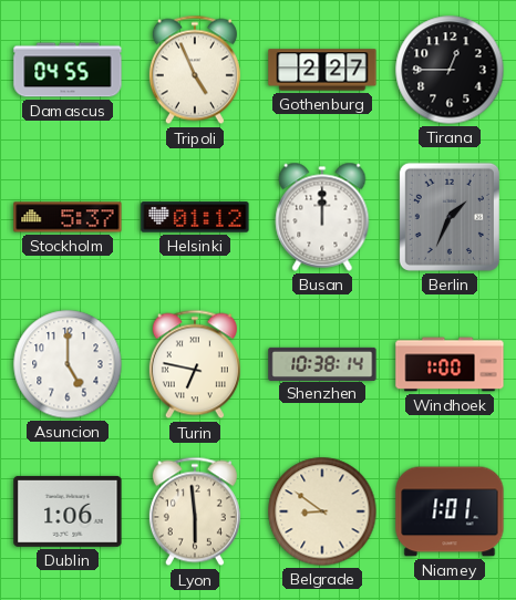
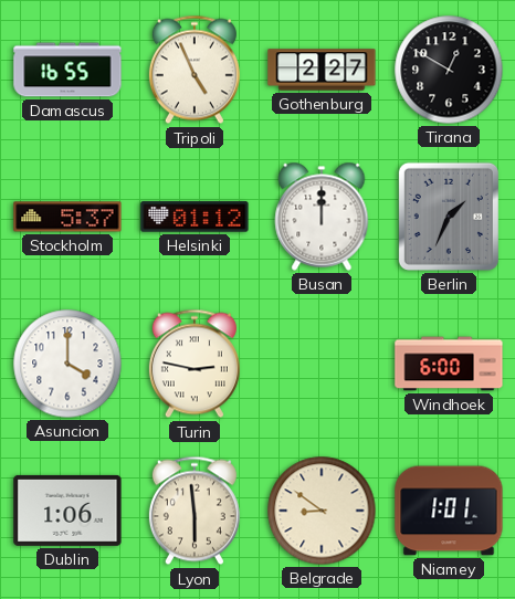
Damascus: 04:55 -> 16:55
Tirana: 12:45 -> 12:50
Asuncion: 5:00 -> 4:00
Turin: 6:47 -> 2:47
Shenzhen: 10:38 -> none
Windhoek: 1:00 -> 6:00
